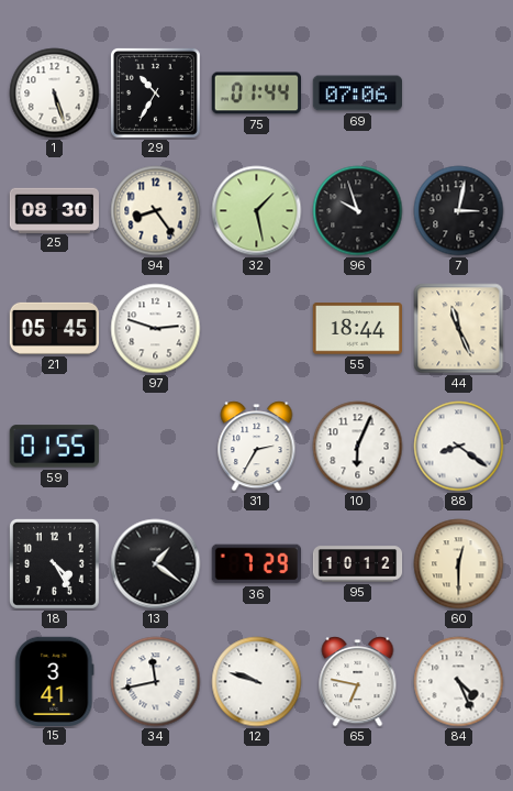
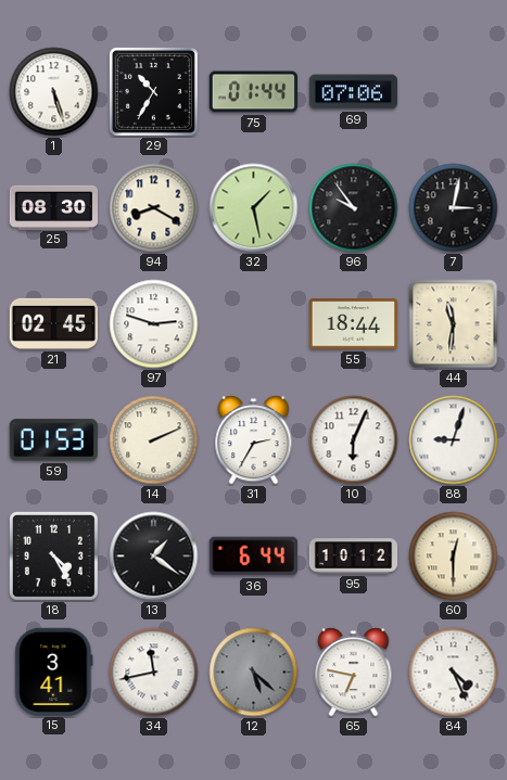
94: 8:24 -> 8:20
96: 9:57 -> 9:54
21: 05:45 -> 02:45
44: 11:26 -> 11:31
59: 01:55 -> 01:53
14: none -> 2:11
88: 8:21 -> 9:03
36: 7:29 -> 6:44
12: 9:48 -> 5:22
12 dial: white -> grey
